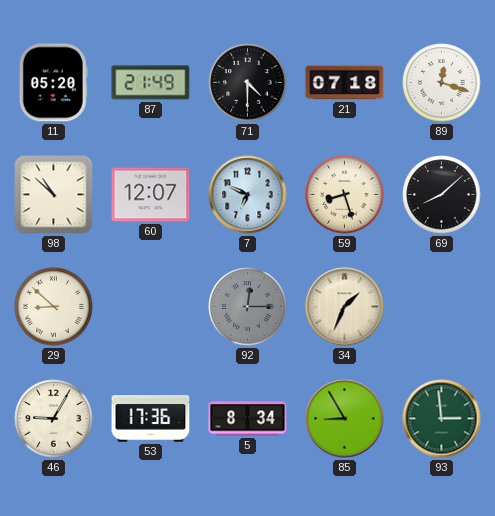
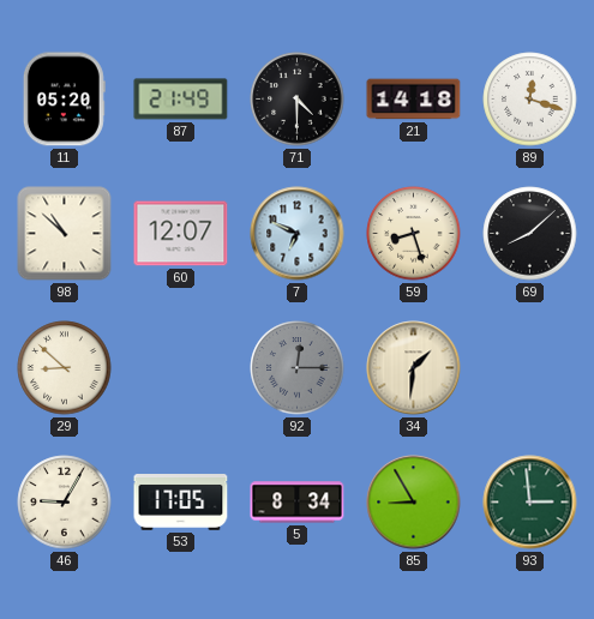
21: 07:18 -> 14:18
34: 1:34 -> 1:31
53: 17:36 -> 17:05
